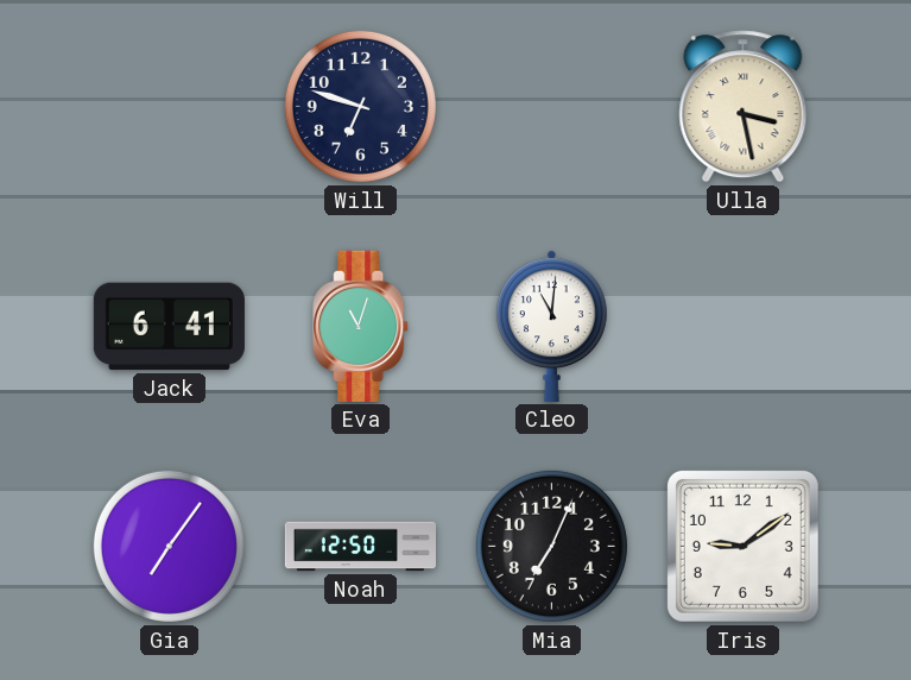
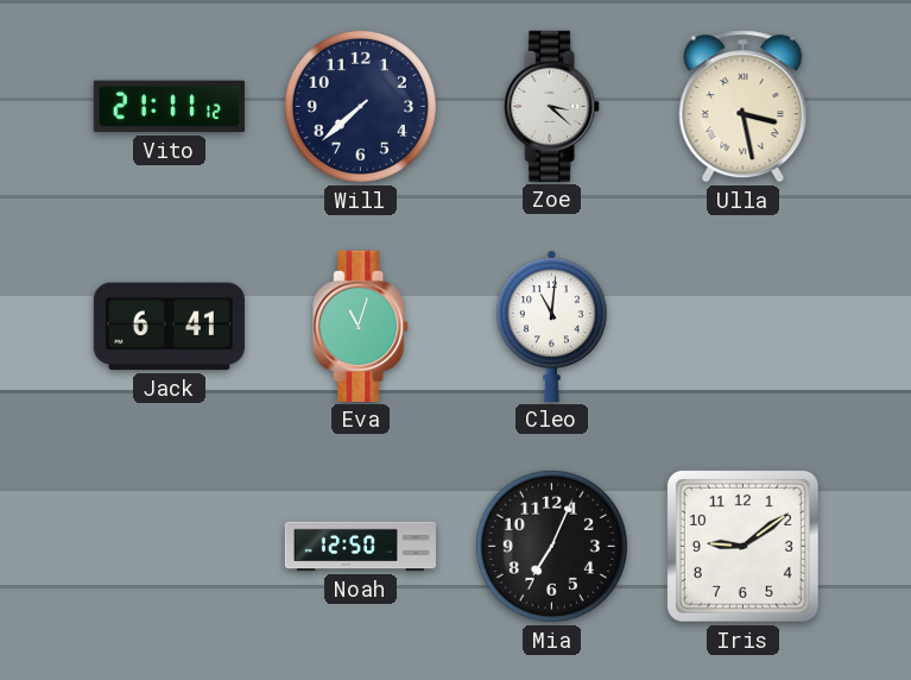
Vito: none -> 21:11
Will: 6:48 -> 7:38
Zoe: none -> 3:22
Gia: 7:06 -> none
